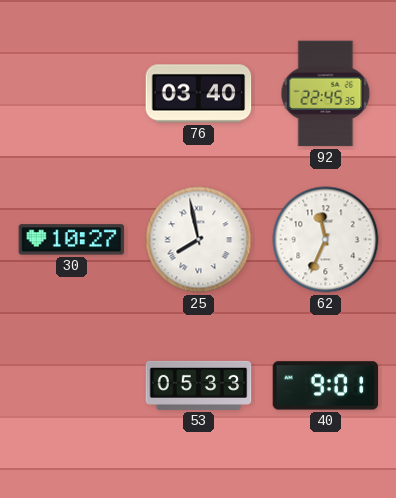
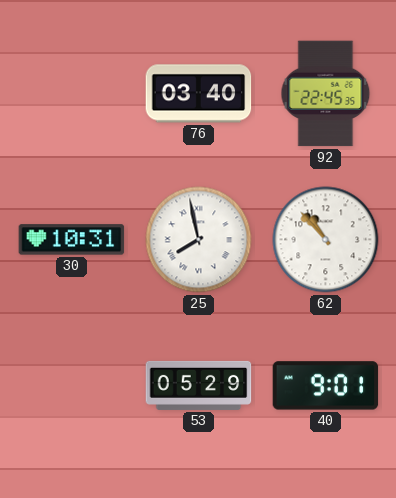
30: 10:27 -> 10:31
62: 11:34 -> 10:53
53: 05:33 -> 05:29
